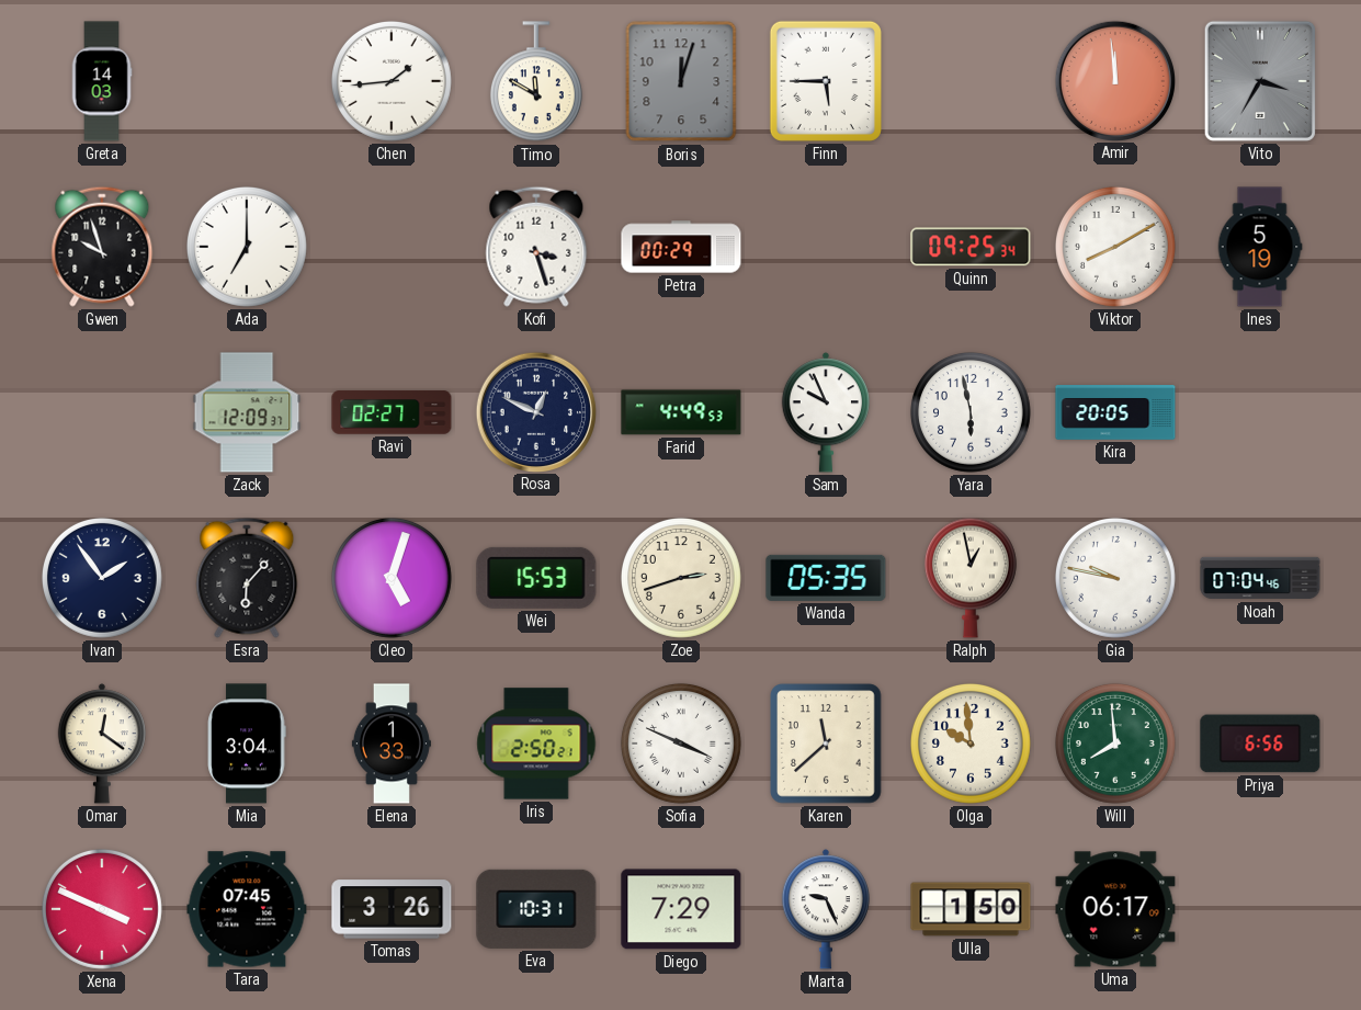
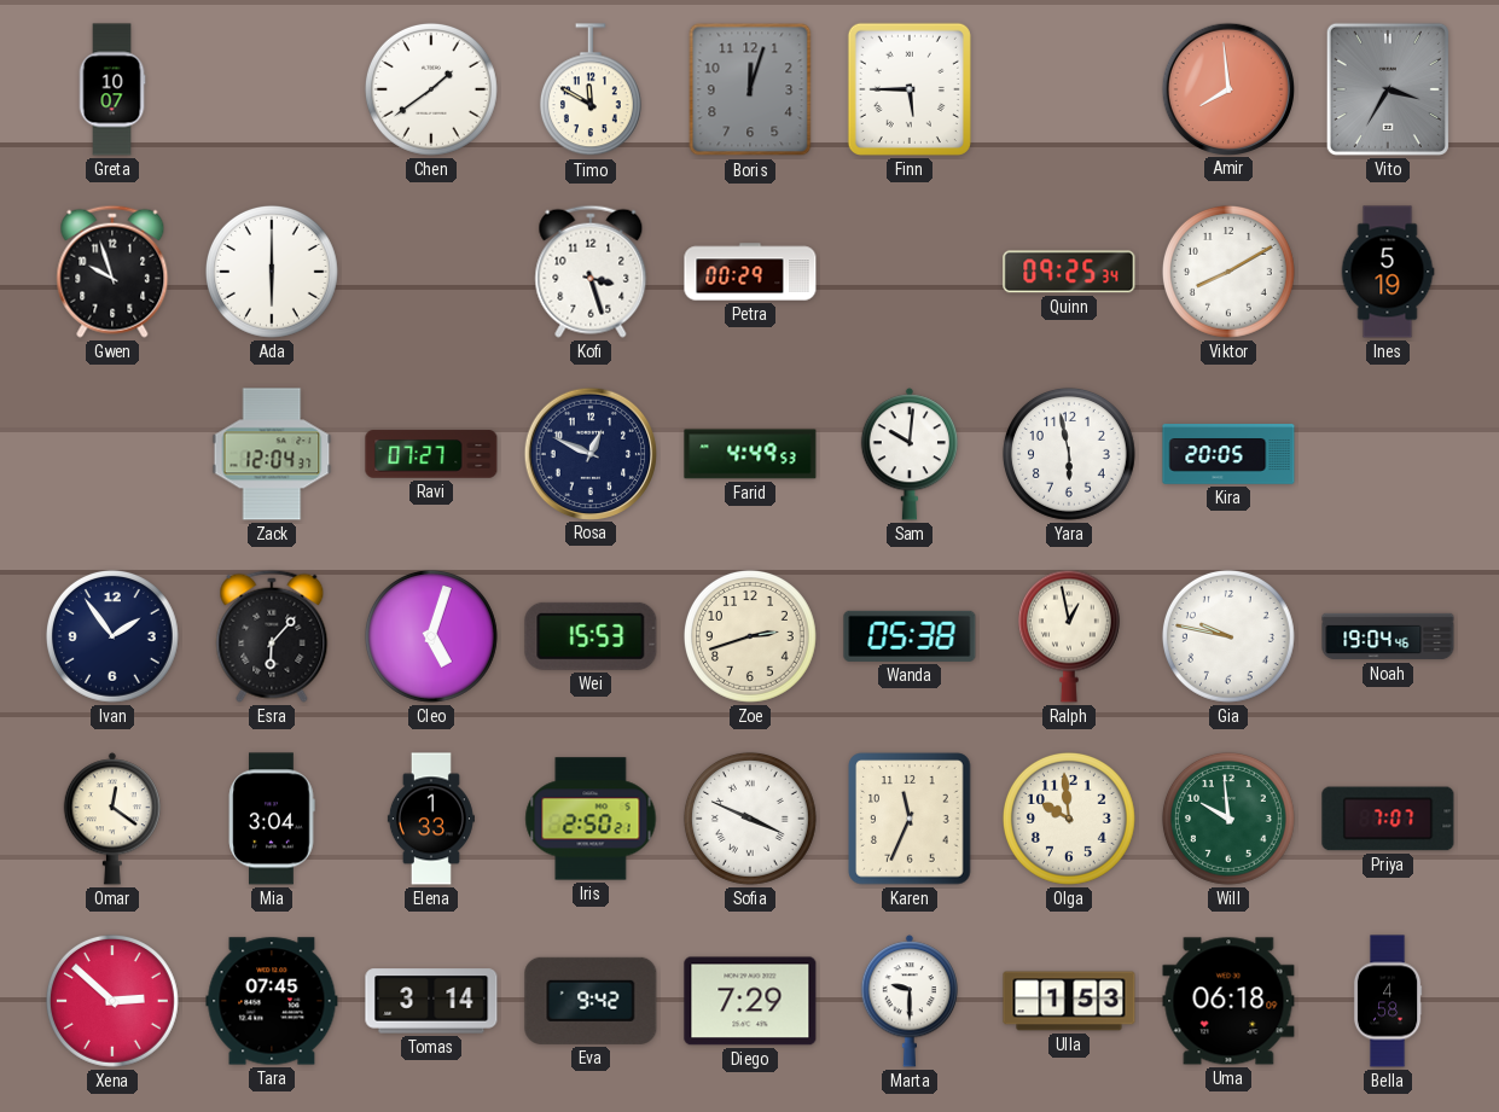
Greta: 14:03 -> 10:07
Chen: 1:44 -> 1:39
Amir: 11:59 -> 7:59
Ada: 7:00 -> 6:00
Zack: 12:09 -> 12:04
Ravi: 02:27 -> 07:27
Sam: 9:56 -> 10:01
Wanda: 05:35 -> 05:38
Noah: 07:04 -> 19:04
Karen: 11:38 -> 11:34
Will: 7:59 -> 9:59
Priya: 6:56 -> 7:07
Xena: 3:49 -> 2:52
Tomas: 3:26 -> 3:14
Eva: 10:31 -> 9:42
Marta: 9:26 -> 9:30
Ulla: 1:50 -> 1:53
Uma: 06:17 -> 06:18
Bella: none -> 4:58
